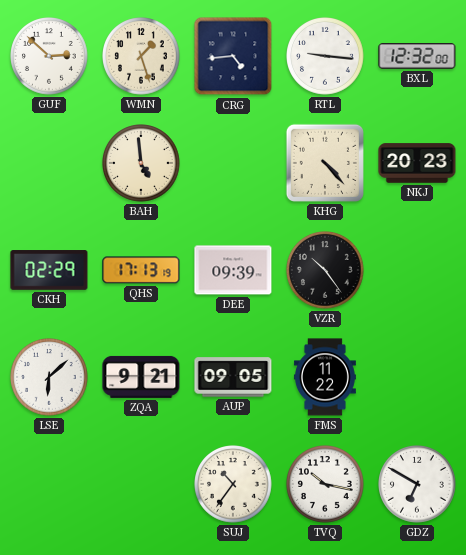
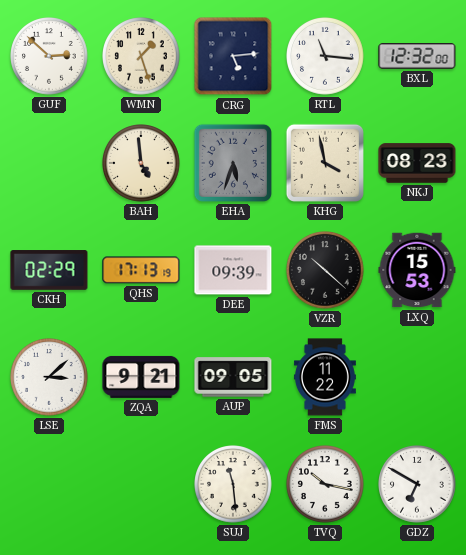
CRG: 4:44 -> 5:14
RTL: 9:16 -> 11:16
EHA: none -> 5:33
KHG: 4:23 -> 3:58
NKJ: 20:23 -> 08:23
VZR: 10:24 -> 10:22
LXQ: none -> 15:53
LSE: 6:08 -> 3:08
SUJ: 10:36 -> 11:29
